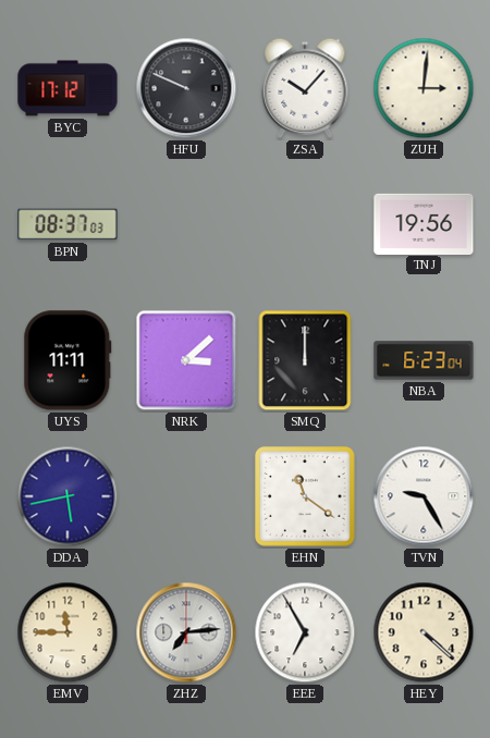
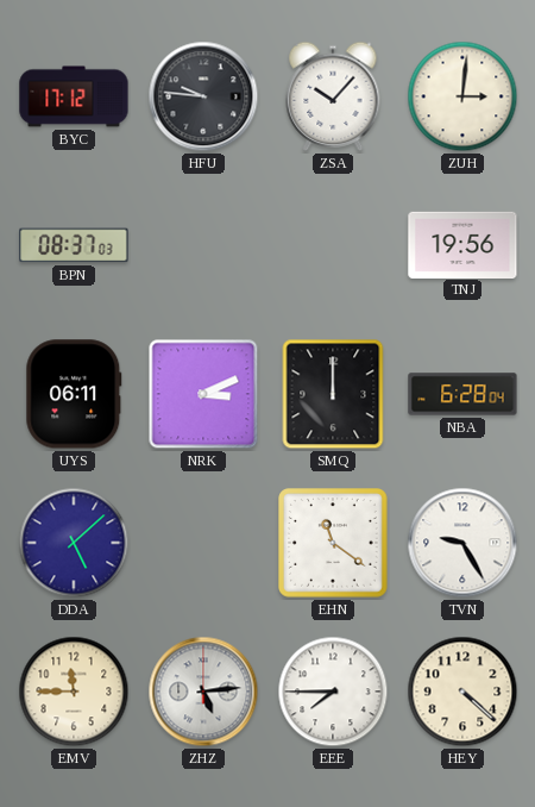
HFU: 9:49 -> 9:46
UYS: 11:11 -> 06:11
NRK: 3:08 -> 3:11
NBA: 6:23 -> 6:28
DDA: 5:43 -> 5:08
ZHZ: 7:14 -> 5:14
EEE: 6:55 -> 7:45
